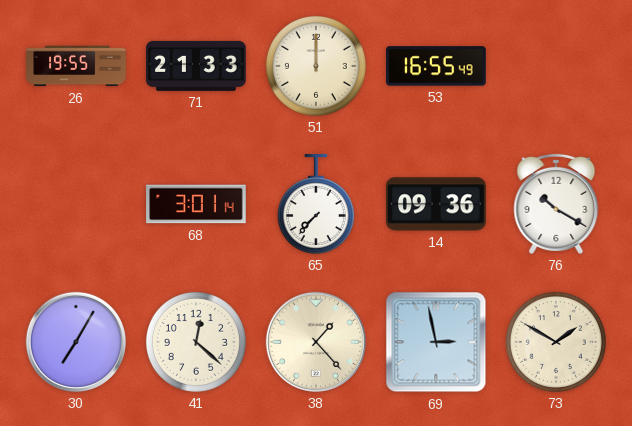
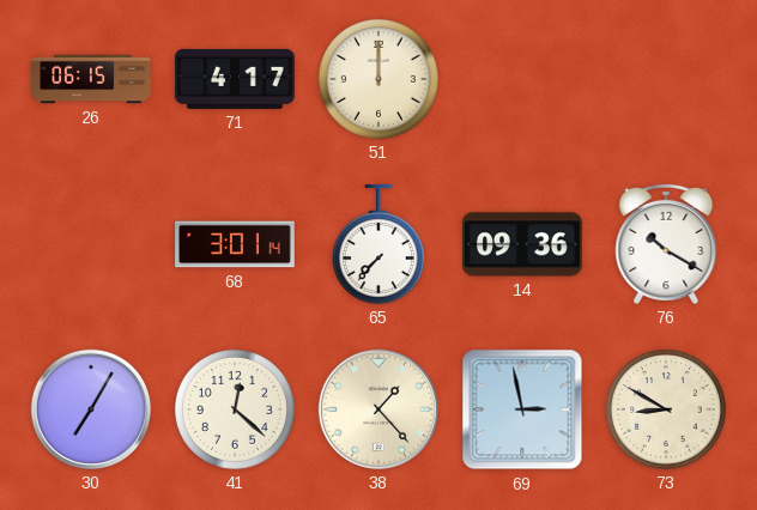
26: 19:55 -> 06:15
71: 21:33 -> 4:17
53: 16:55 -> none
73: 1:50 -> 8:50
